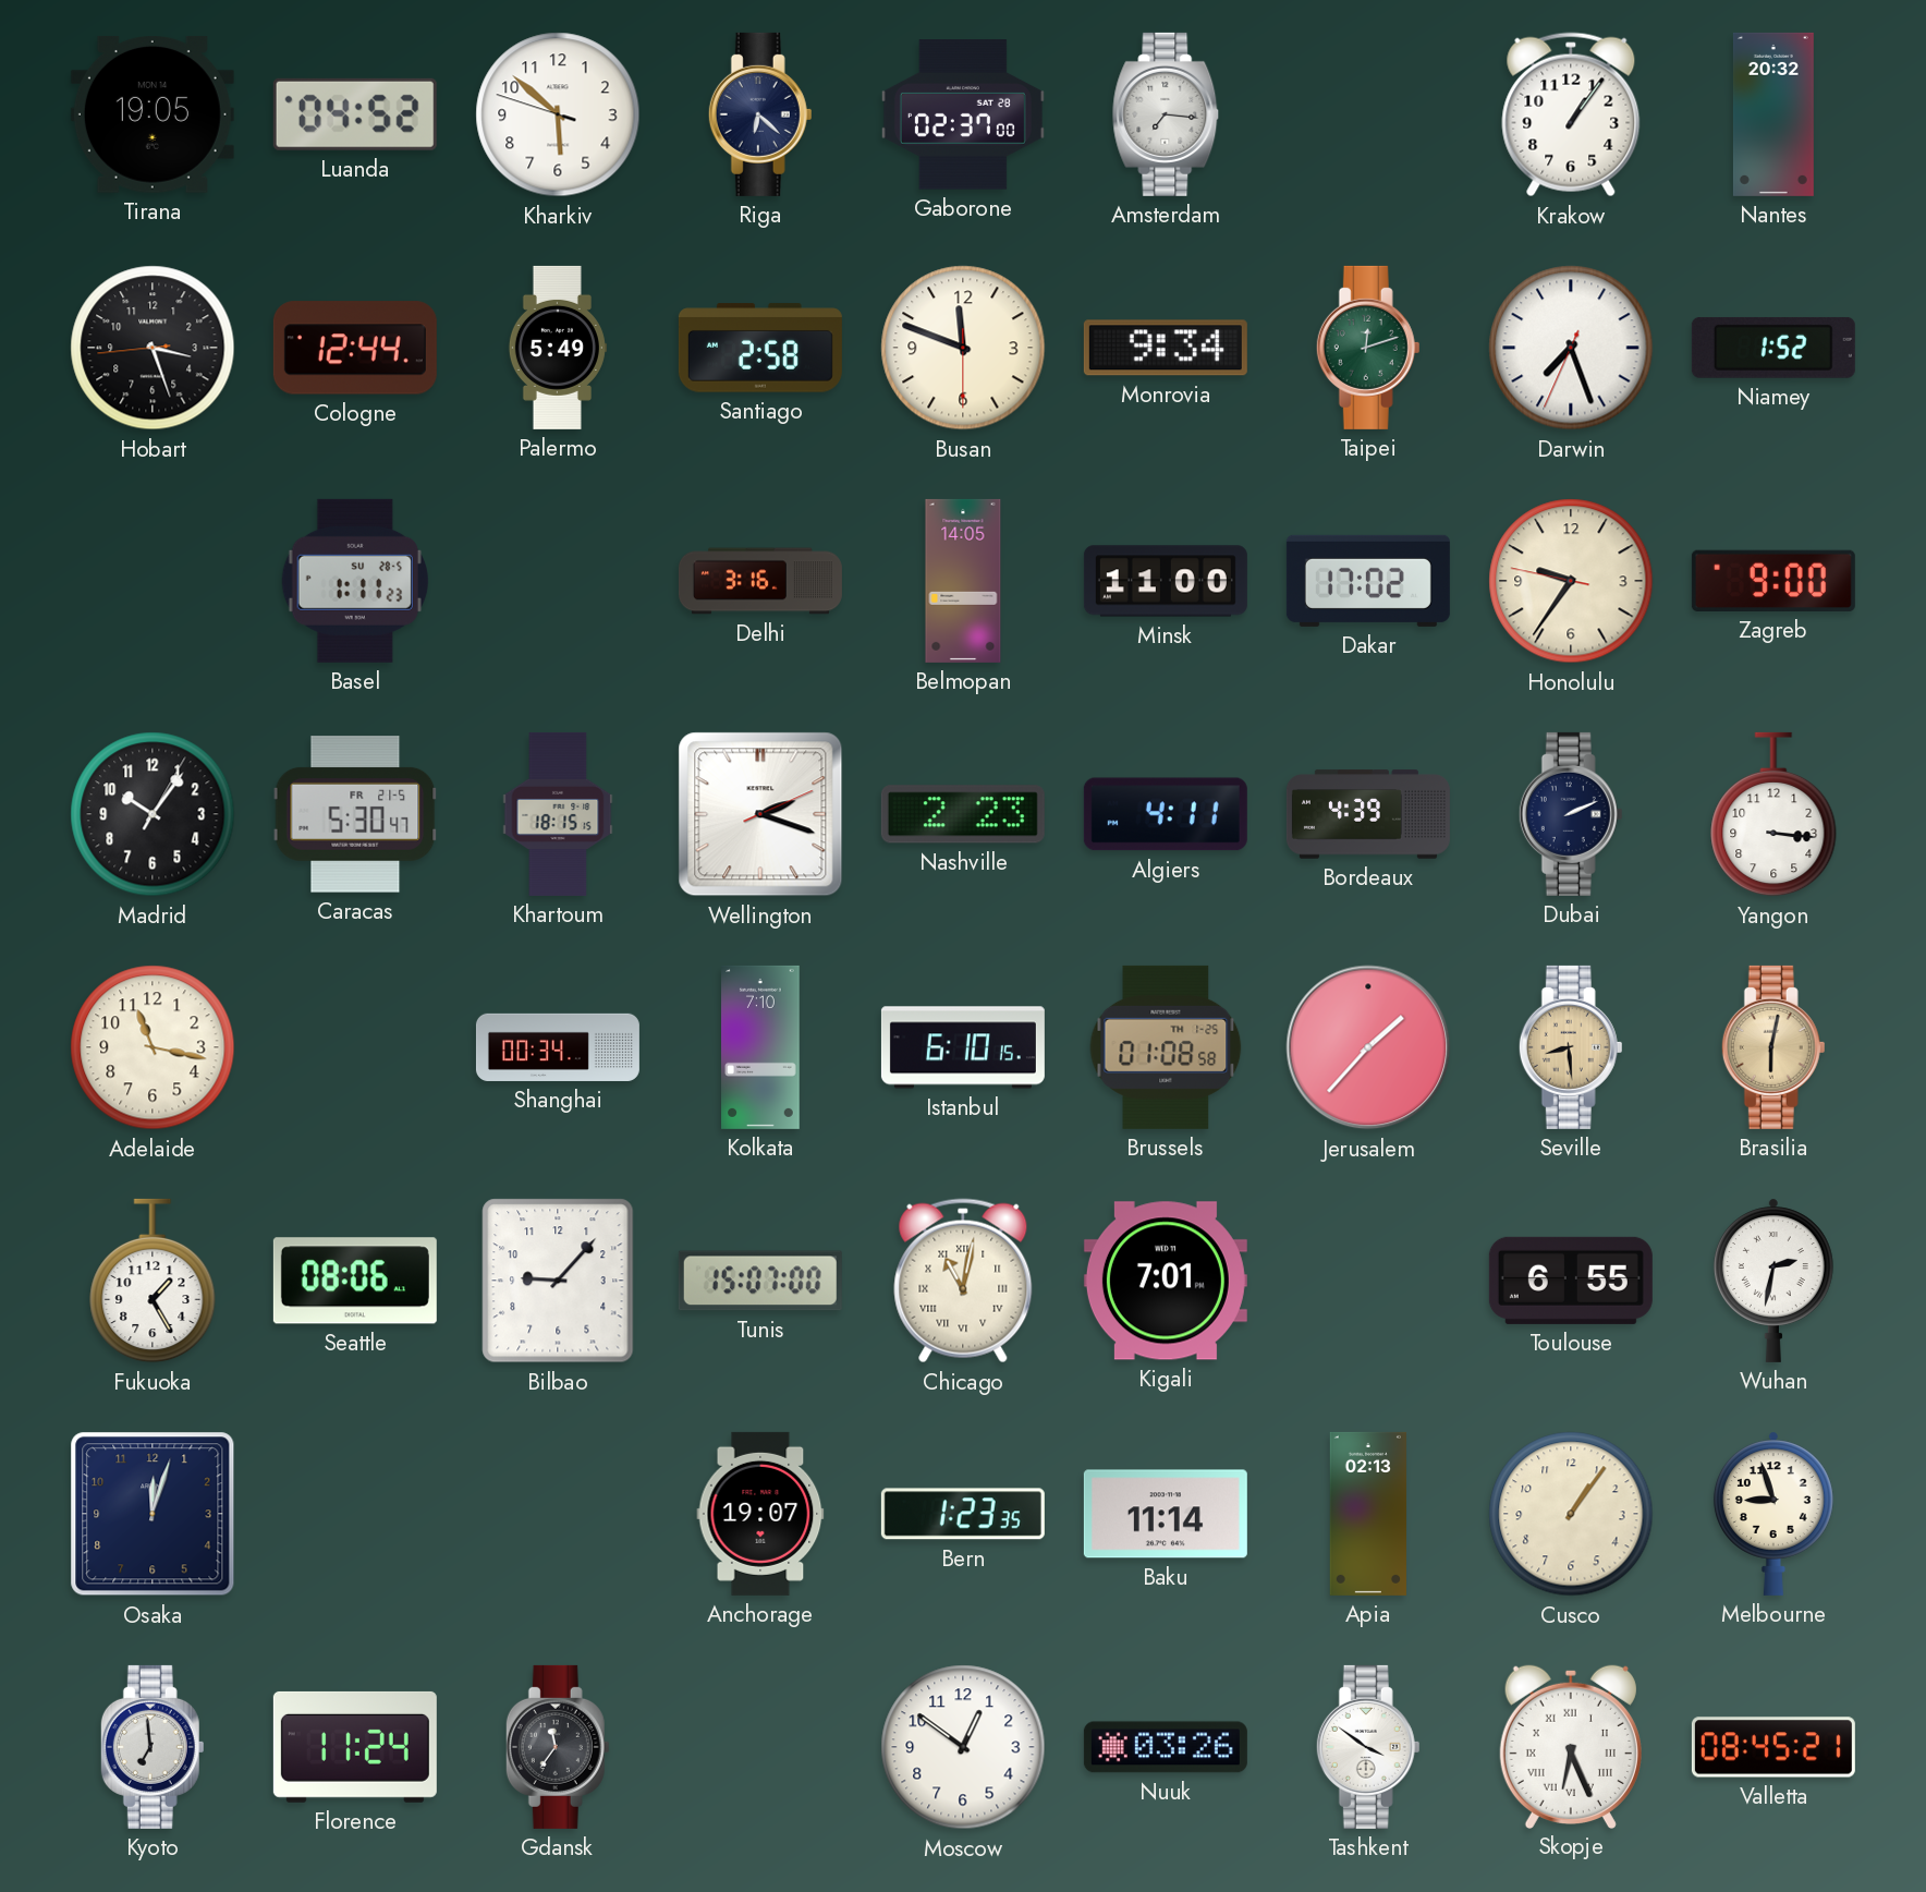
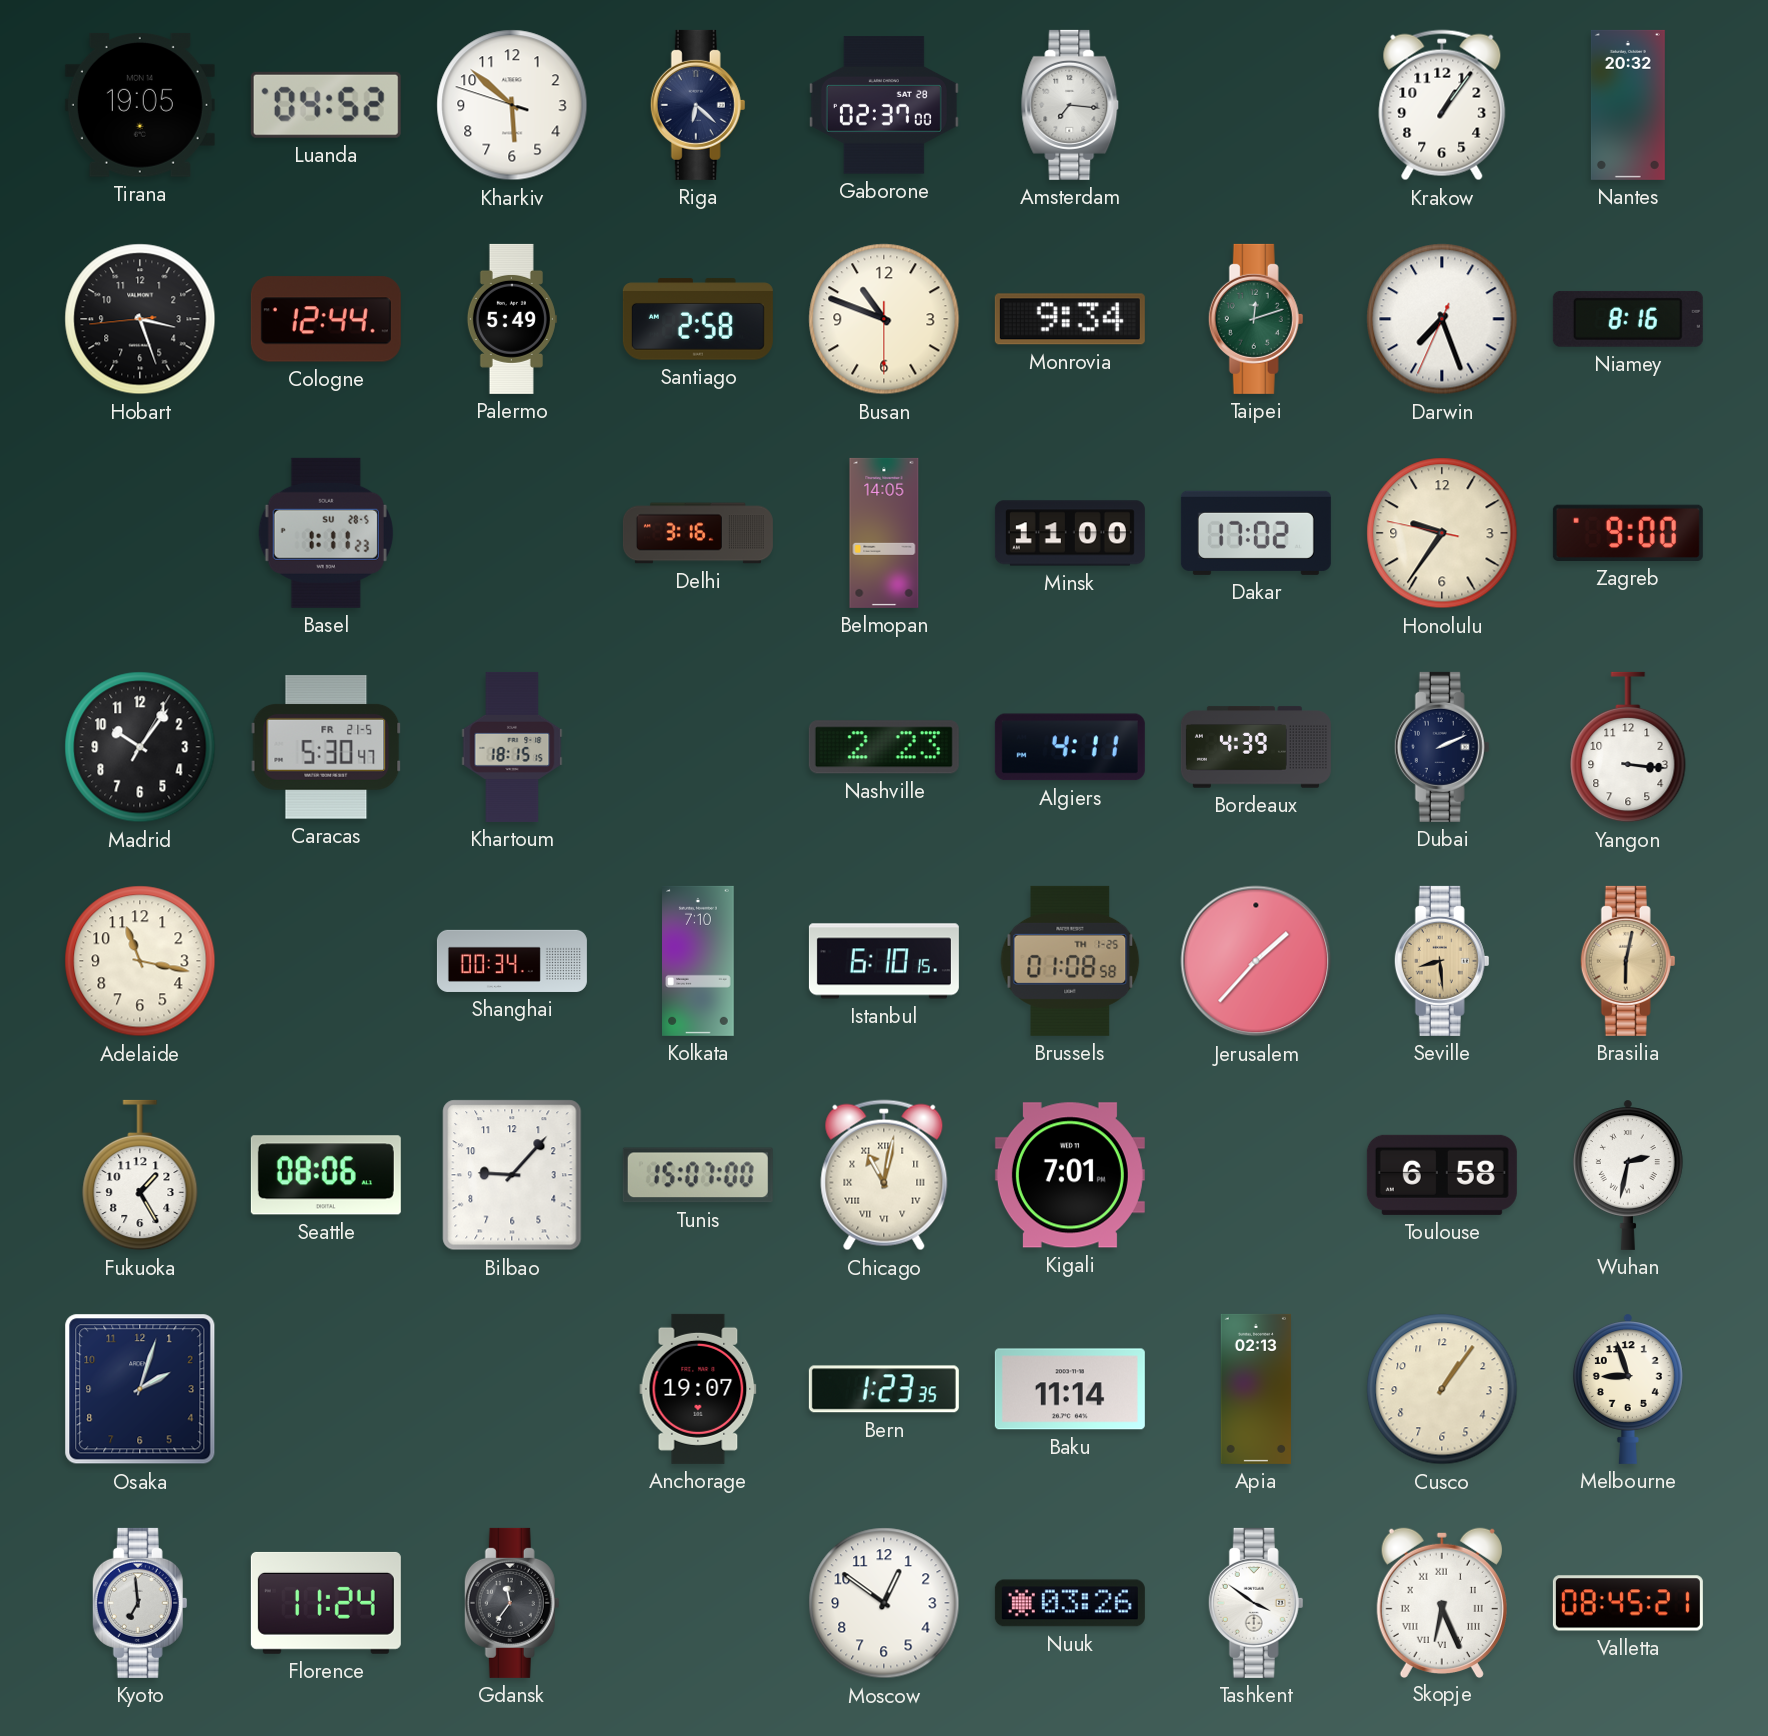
Busan: 11:48 -> 10:48
Niamey: 1:52 -> 8:16
Wellington: 2:18 -> none
Toulouse: 6:55 -> 6:58
Osaka: 12:03 -> 2:03
